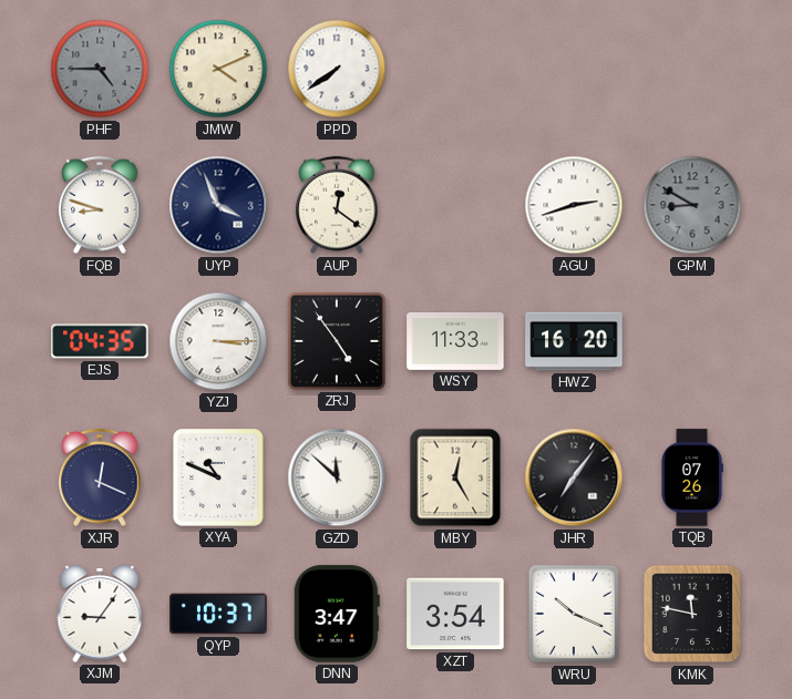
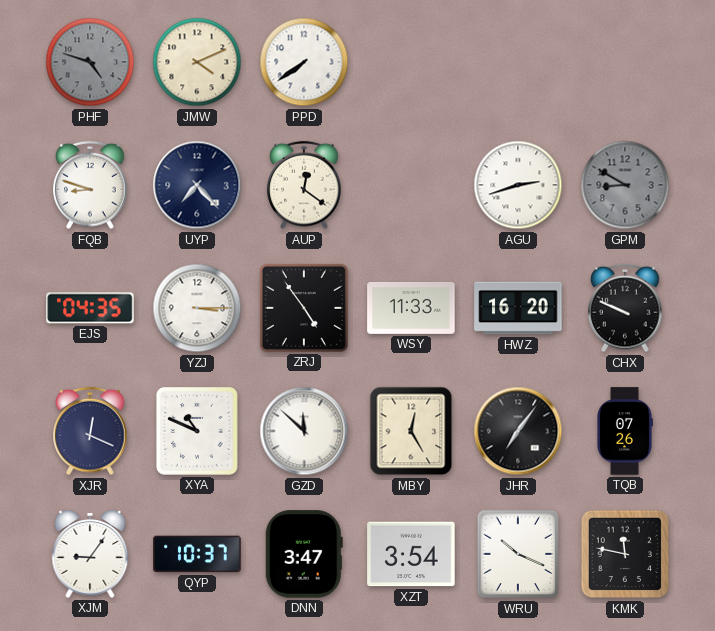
PHF: 4:45 -> 4:48
UYP: 3:56 -> 7:23
CHX: none -> 9:49
